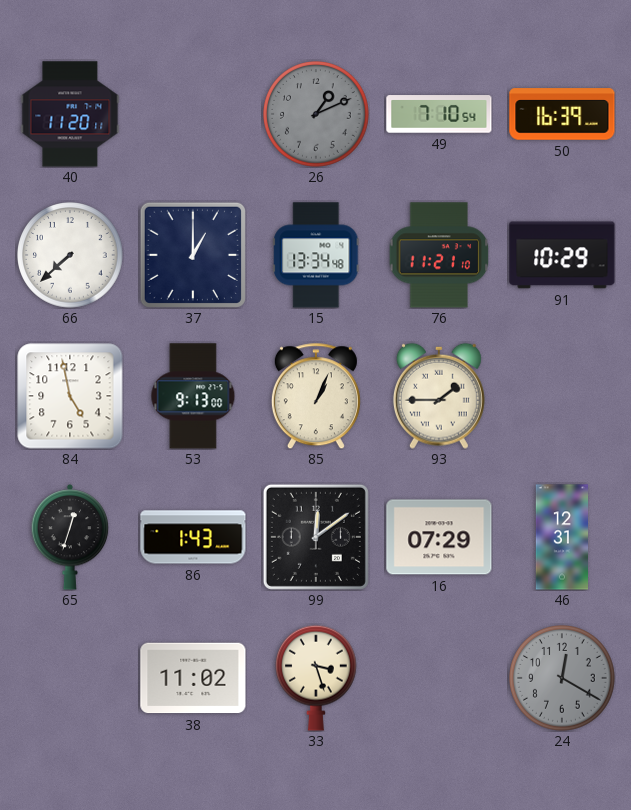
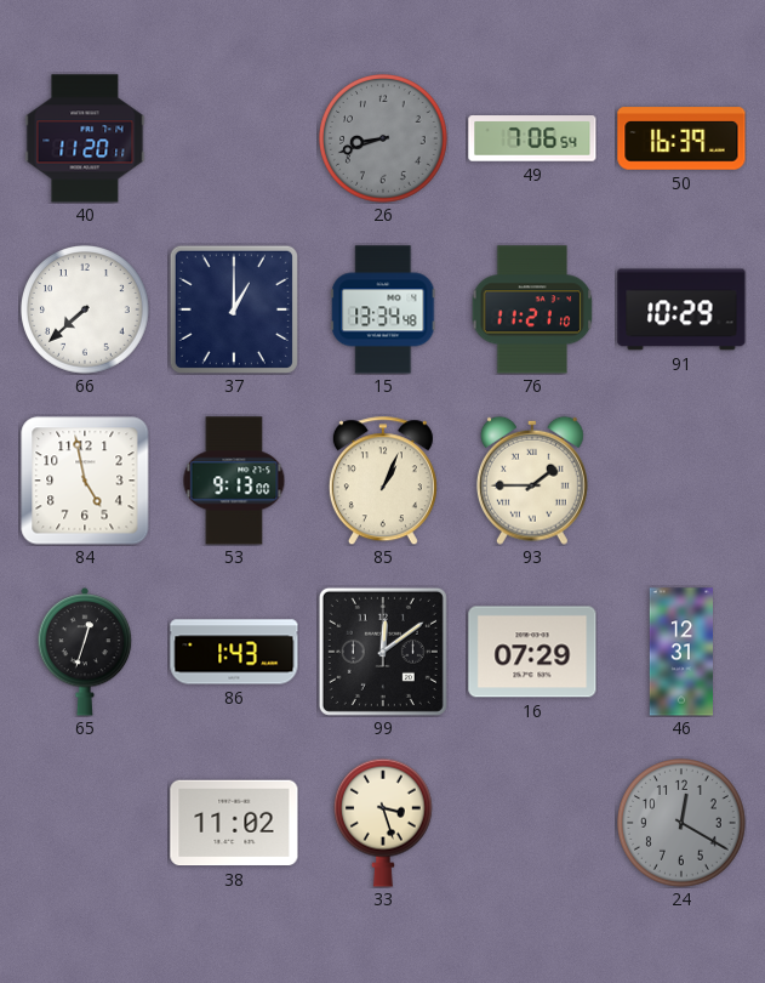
26: 1:11 -> 8:42
49: 7:10 -> 7:06
